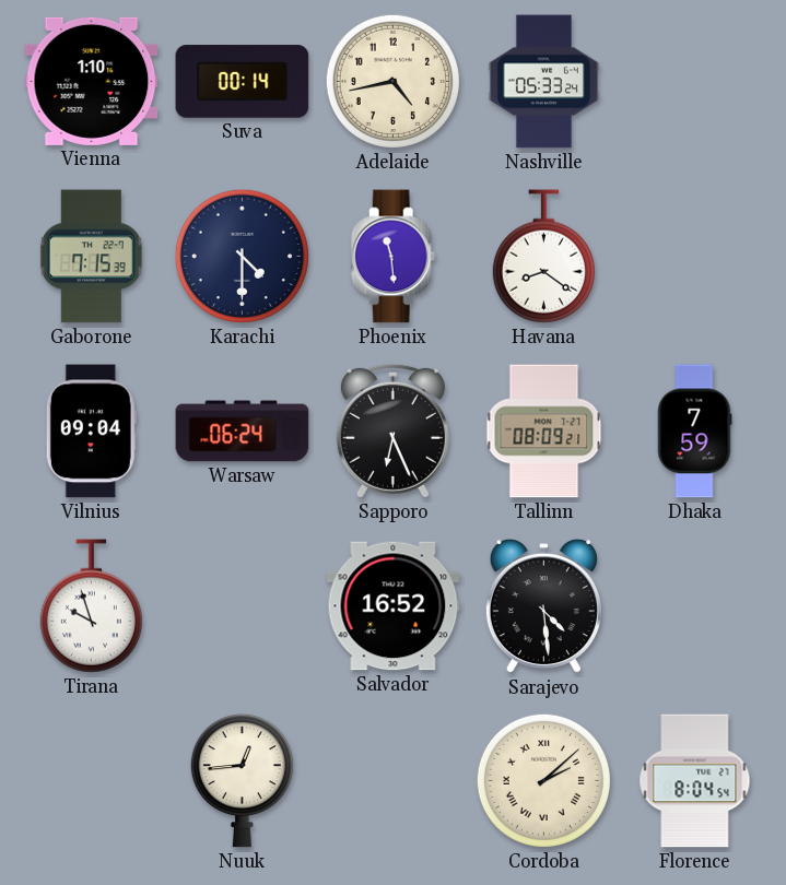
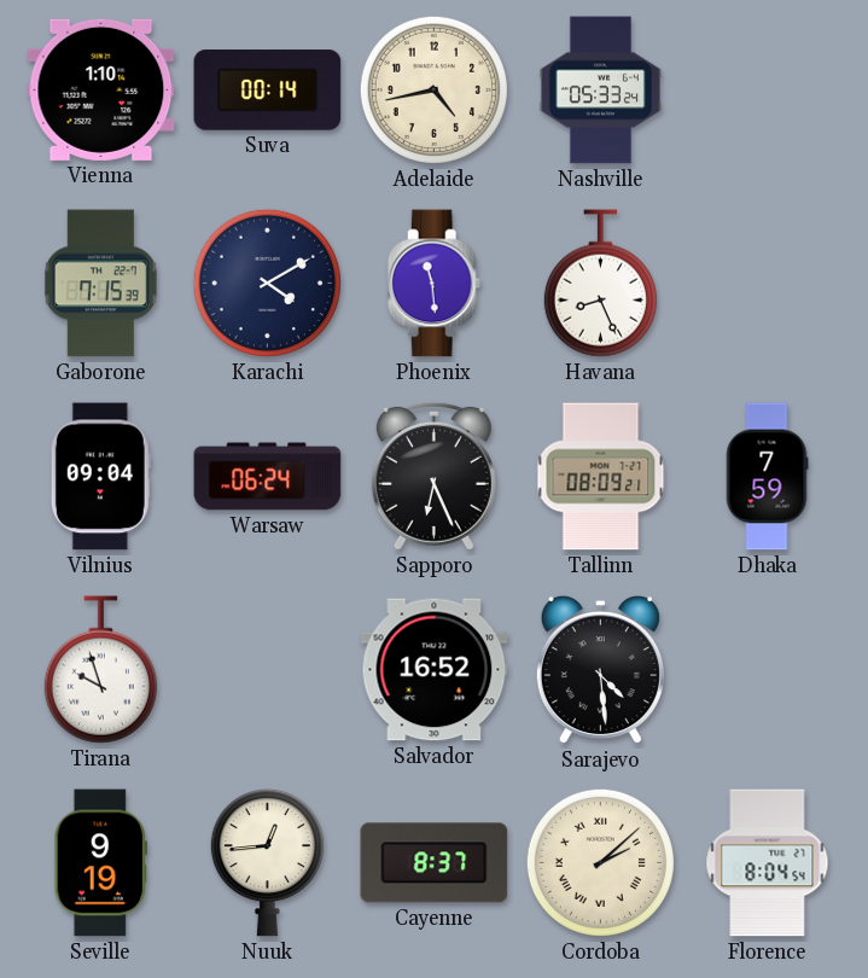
Karachi: 4:30 -> 4:10
Havana: 8:21 -> 8:26
Seville: none -> 9:19
Cayenne: none -> 8:37
